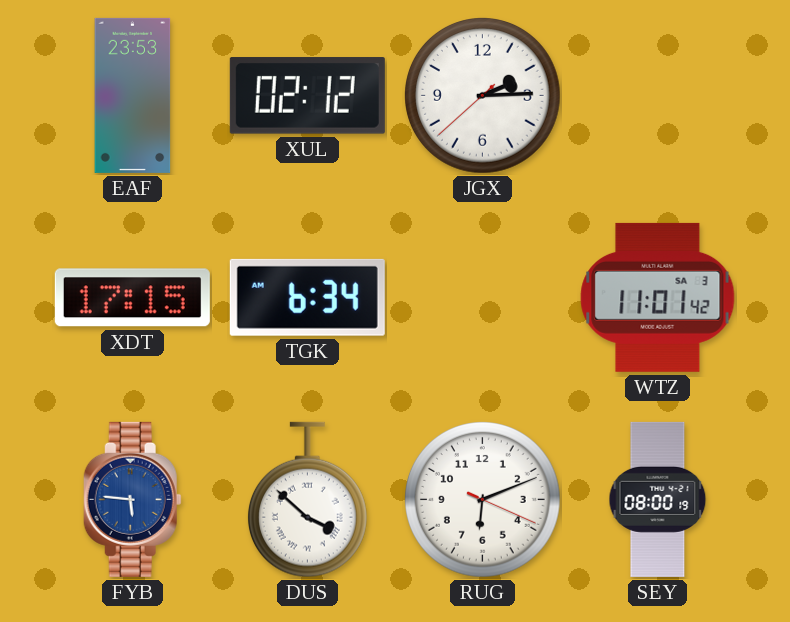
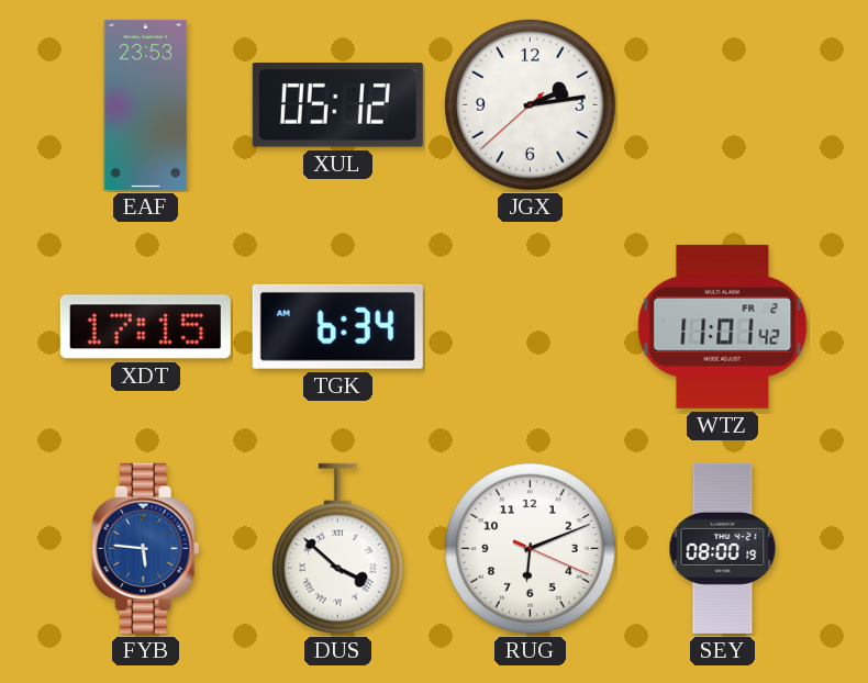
XUL: 02:12 -> 05:12
JGX: 2:14 -> 2:13
WTZ date: SA 3 -> FR 2
